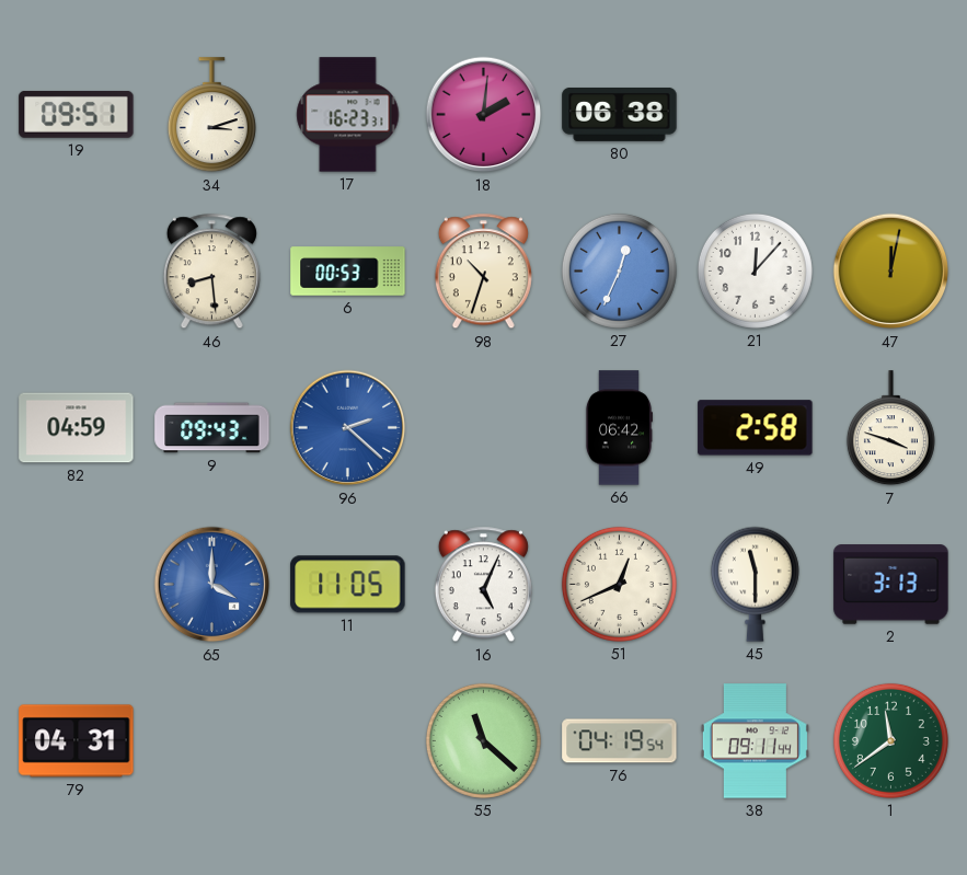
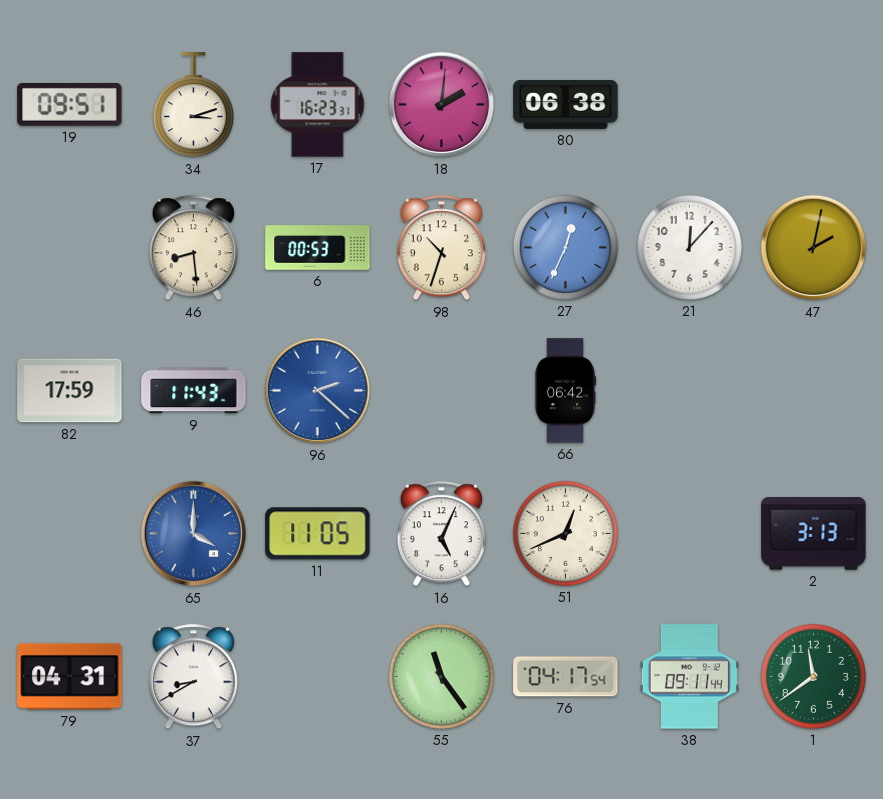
47: 12:02 -> 2:02
82: 04:59 -> 17:59
9: 09:43 -> 11:43
49: 2:58 -> none
7: 3:48 -> none
45: 11:30 -> none
37: none -> 8:40
55: 11:22 -> 11:24
76: 04:19 -> 04:17
